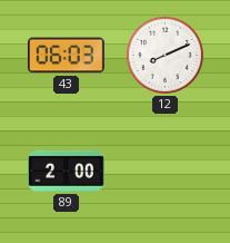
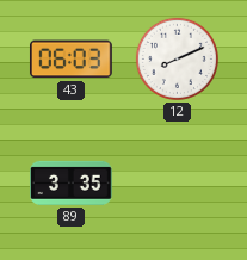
89: 2:00 -> 3:35
